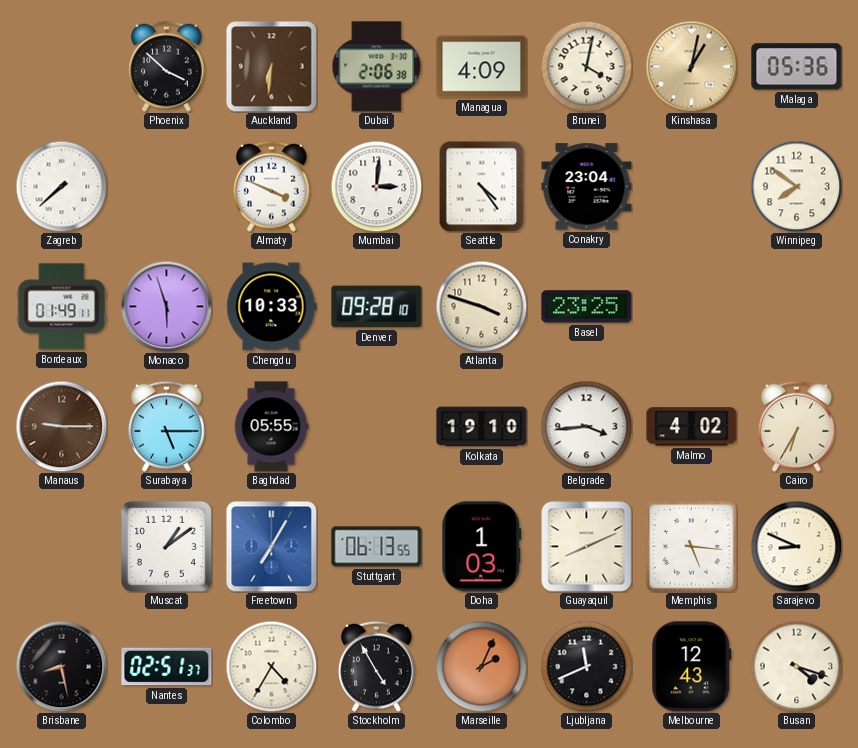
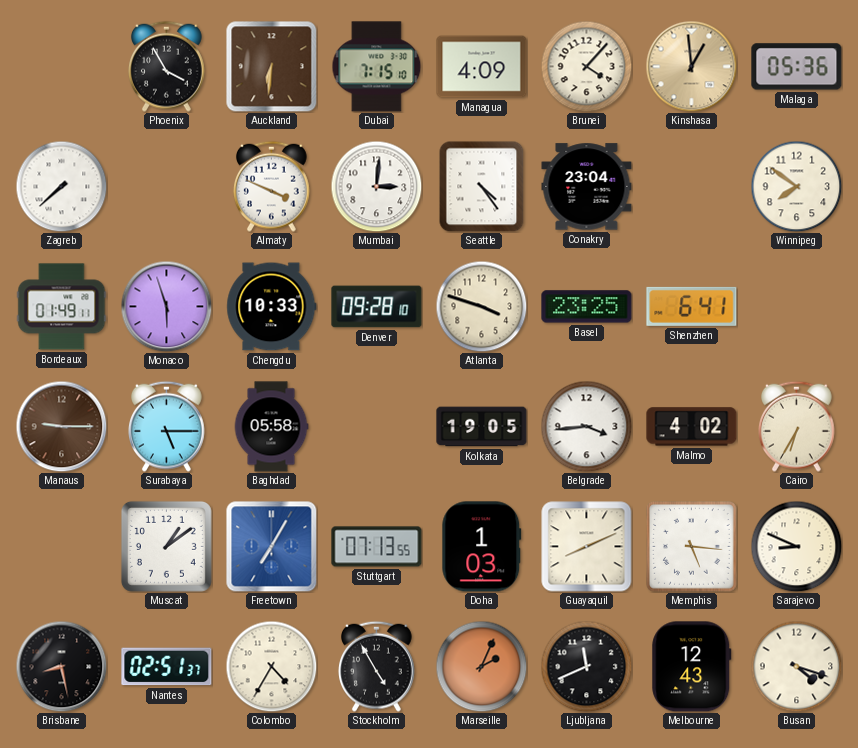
Phoenix: 3:52 -> 3:55
Dubai: 2:06 -> 7:15
Brunei: 4:02 -> 4:07
Kinshasa: 1:02 -> 12:59
Shenzhen: none -> 6:41
Baghdad: 05:55 -> 05:58
Kolkata: 19:10 -> 19:05
Stuttgart: 06:13 -> 07:13
